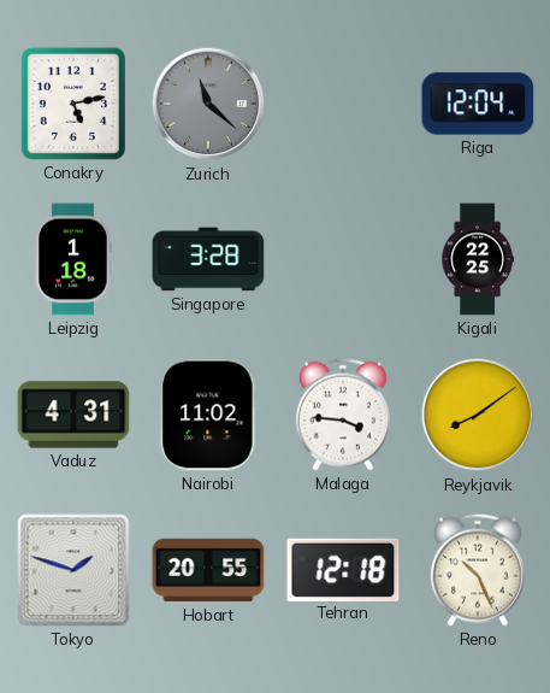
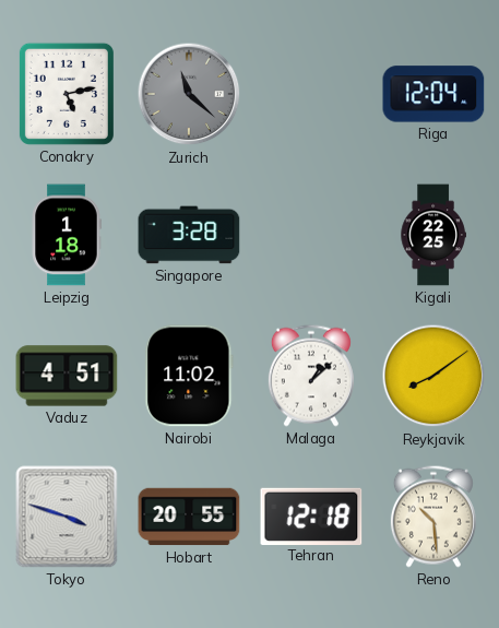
Vaduz: 4:31 -> 4:51
Malaga: 3:46 -> 1:08
Tokyo: 1:48 -> 3:48
Reno: 10:26 -> 10:29
